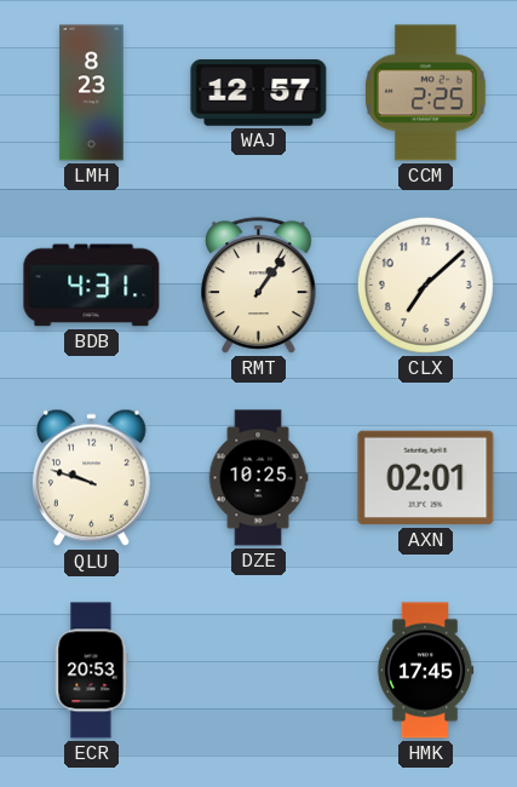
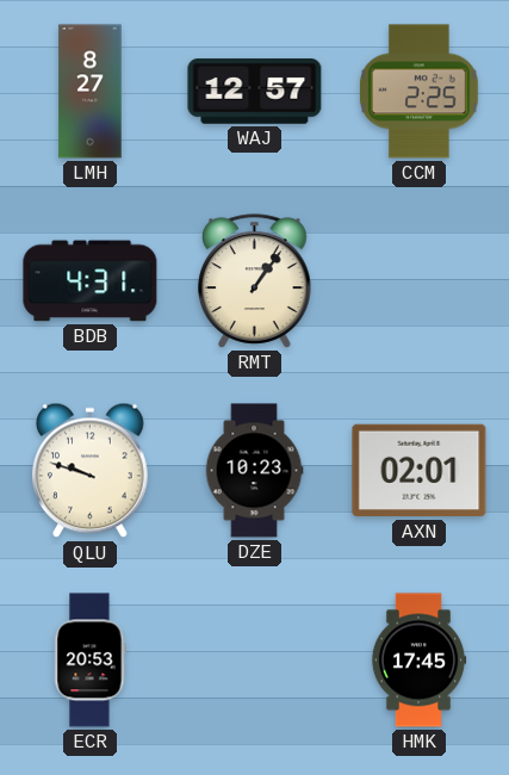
LMH: 8:23 -> 8:27
CLX: 7:08 -> none
DZE: 10:25 -> 10:23
